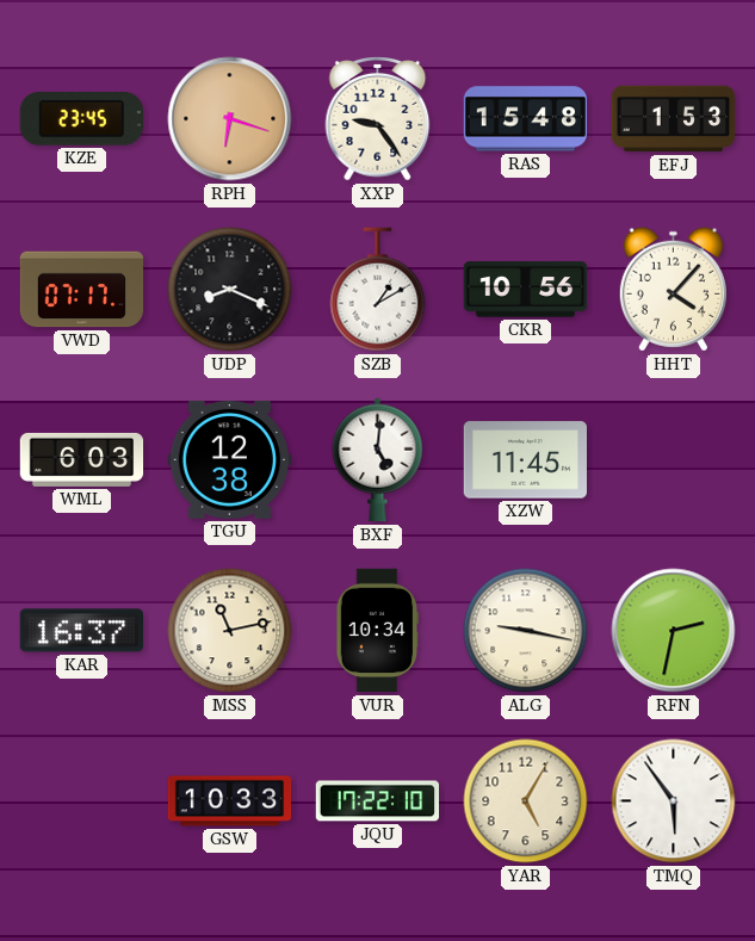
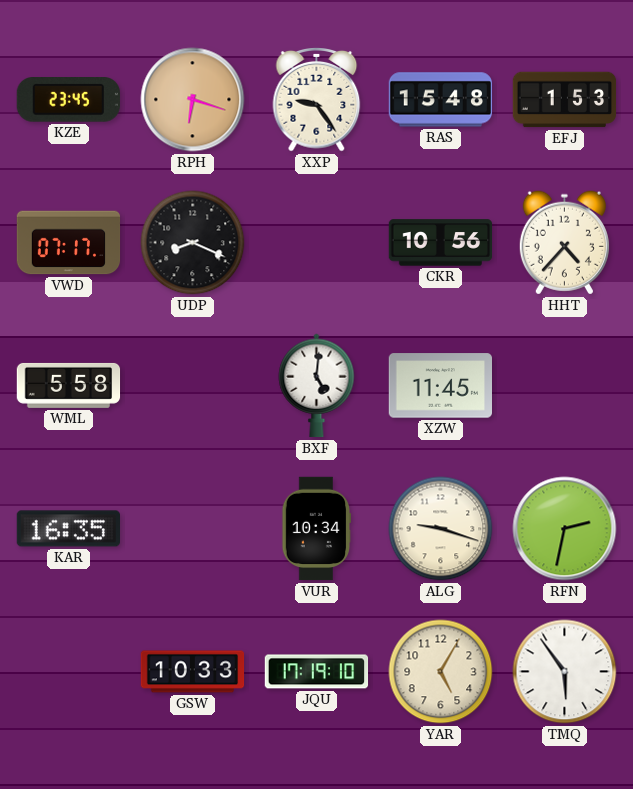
SZB: 1:10 -> none
HHT: 4:07 -> 4:37
WML: 6:03 -> 5:58
TGU: 12:38 -> none
KAR: 16:37 -> 16:35
MSS: 11:13 -> none
ALG: 9:17 -> 9:18
JQU: 17:22 -> 17:19
